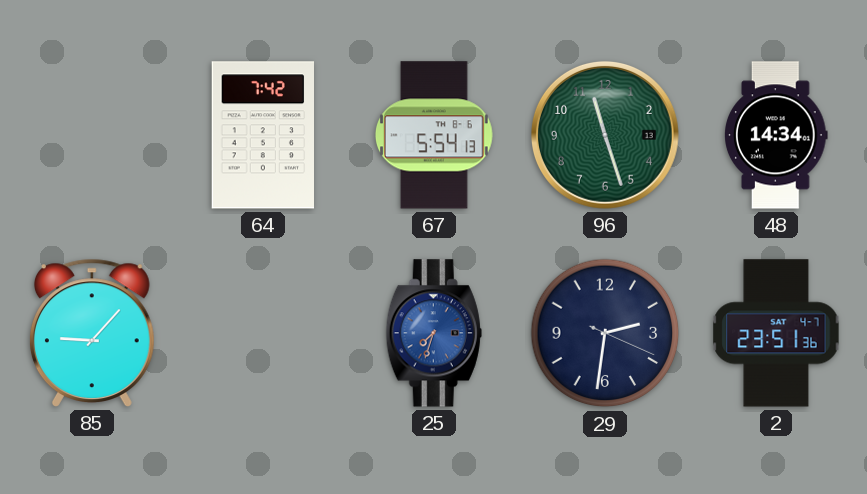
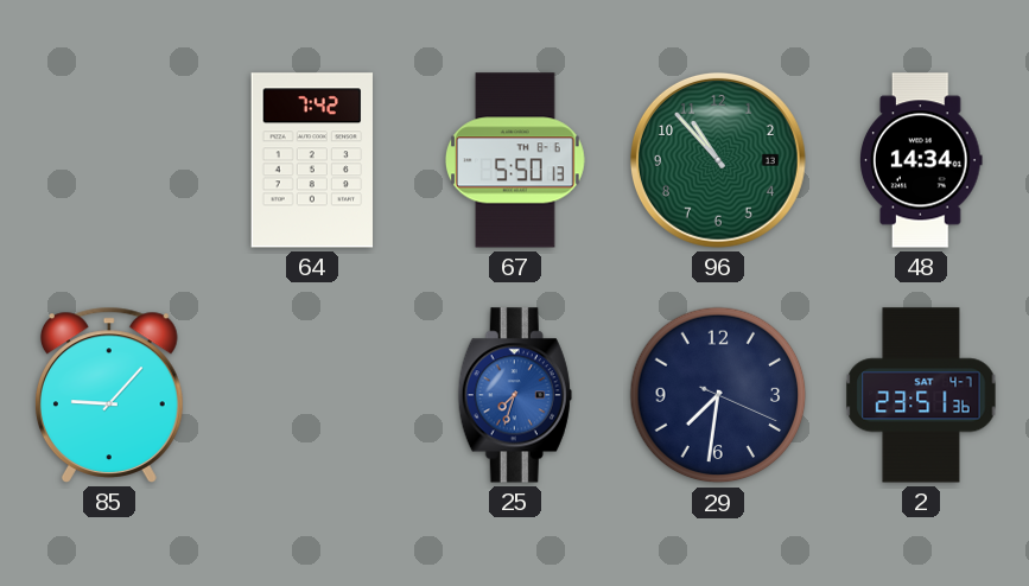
67: 5:54 -> 5:50
96: 11:27 -> 10:53
29: 2:31 -> 7:31
